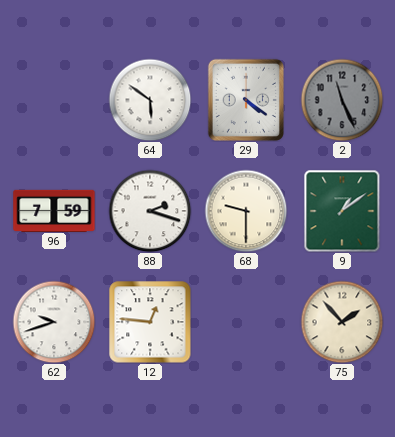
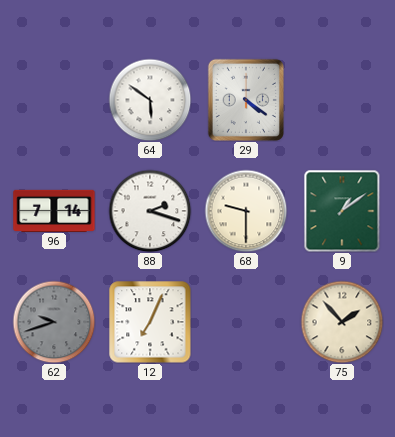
2: 11:26 -> none
96: 7:59 -> 7:14
62 dial: white -> grey
12: 12:46 -> 7:04
